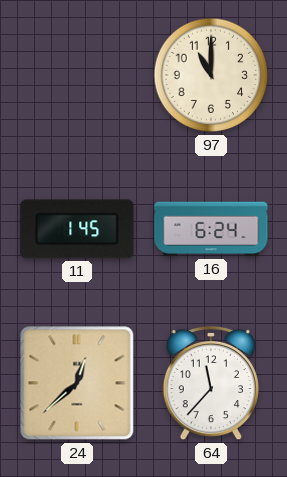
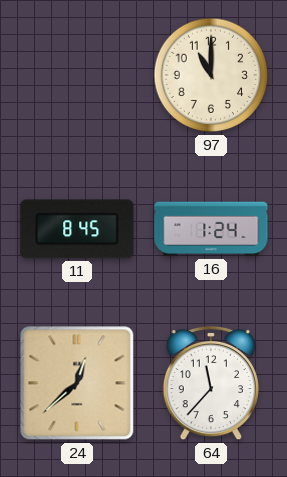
11: 1:45 -> 8:45
16: 6:24 -> 1:24
